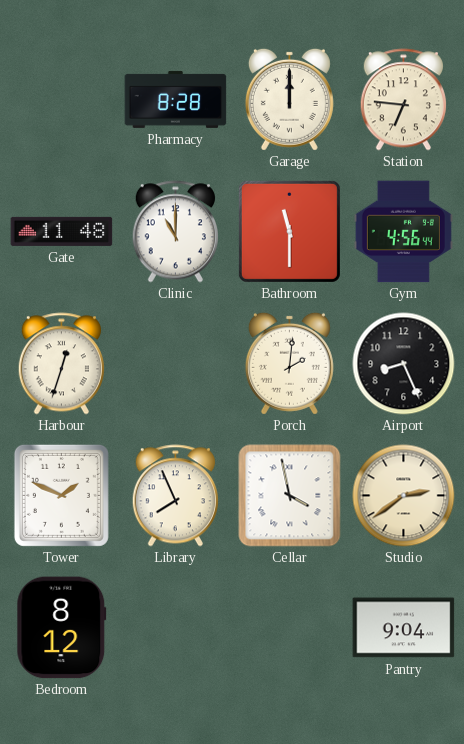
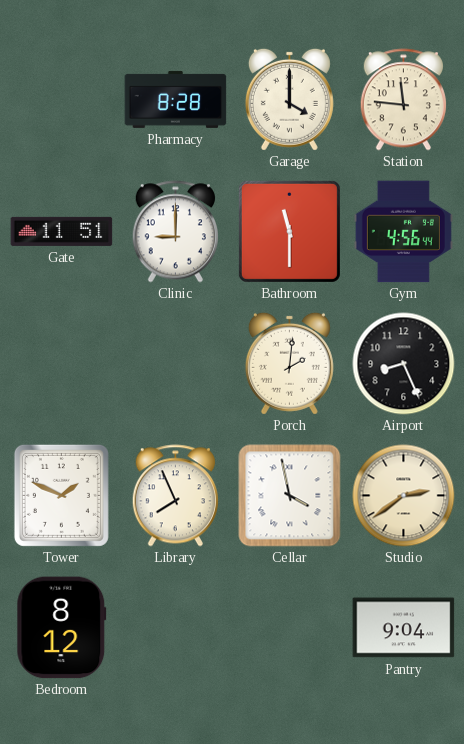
Garage: 12:00 -> 4:00
Station: 6:46 -> 11:46
Gate: 11:48 -> 11:51
Clinic: 11:00 -> 9:00
Harbour: 12:33 -> none
